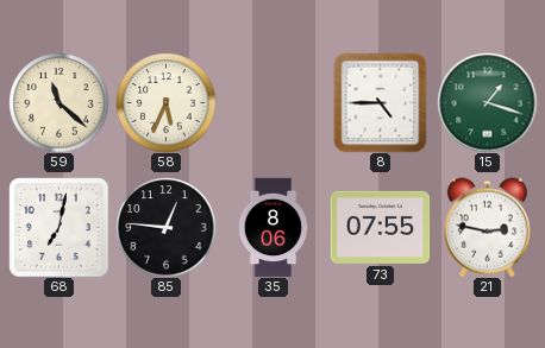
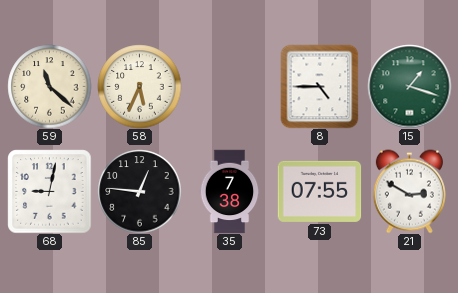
68: 7:02 -> 9:02
35: 8:06 -> 7:38
21: 2:47 -> 2:50
